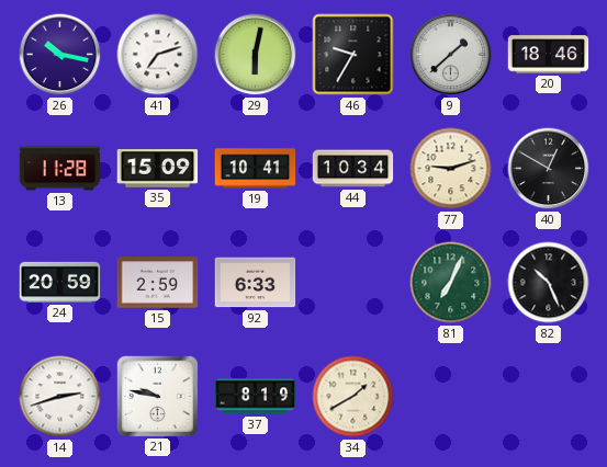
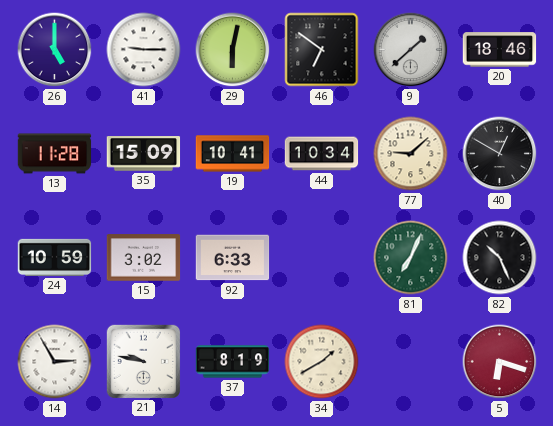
26: 10:17 -> 5:00
41: 7:12 -> 9:15
46: 9:35 -> 6:51
77: 9:12 -> 9:08
24: 20:59 -> 10:59
15: 2:59 -> 3:02
14: 2:42 -> 2:55
5: none -> 6:18
